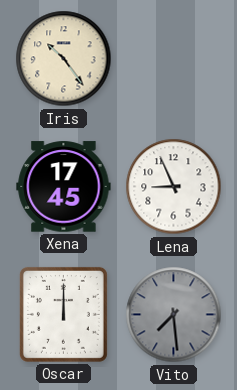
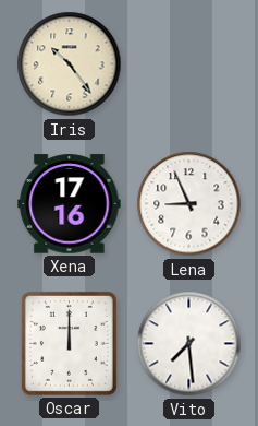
Xena: 17:45 -> 17:16
Vito dial: grey -> white
